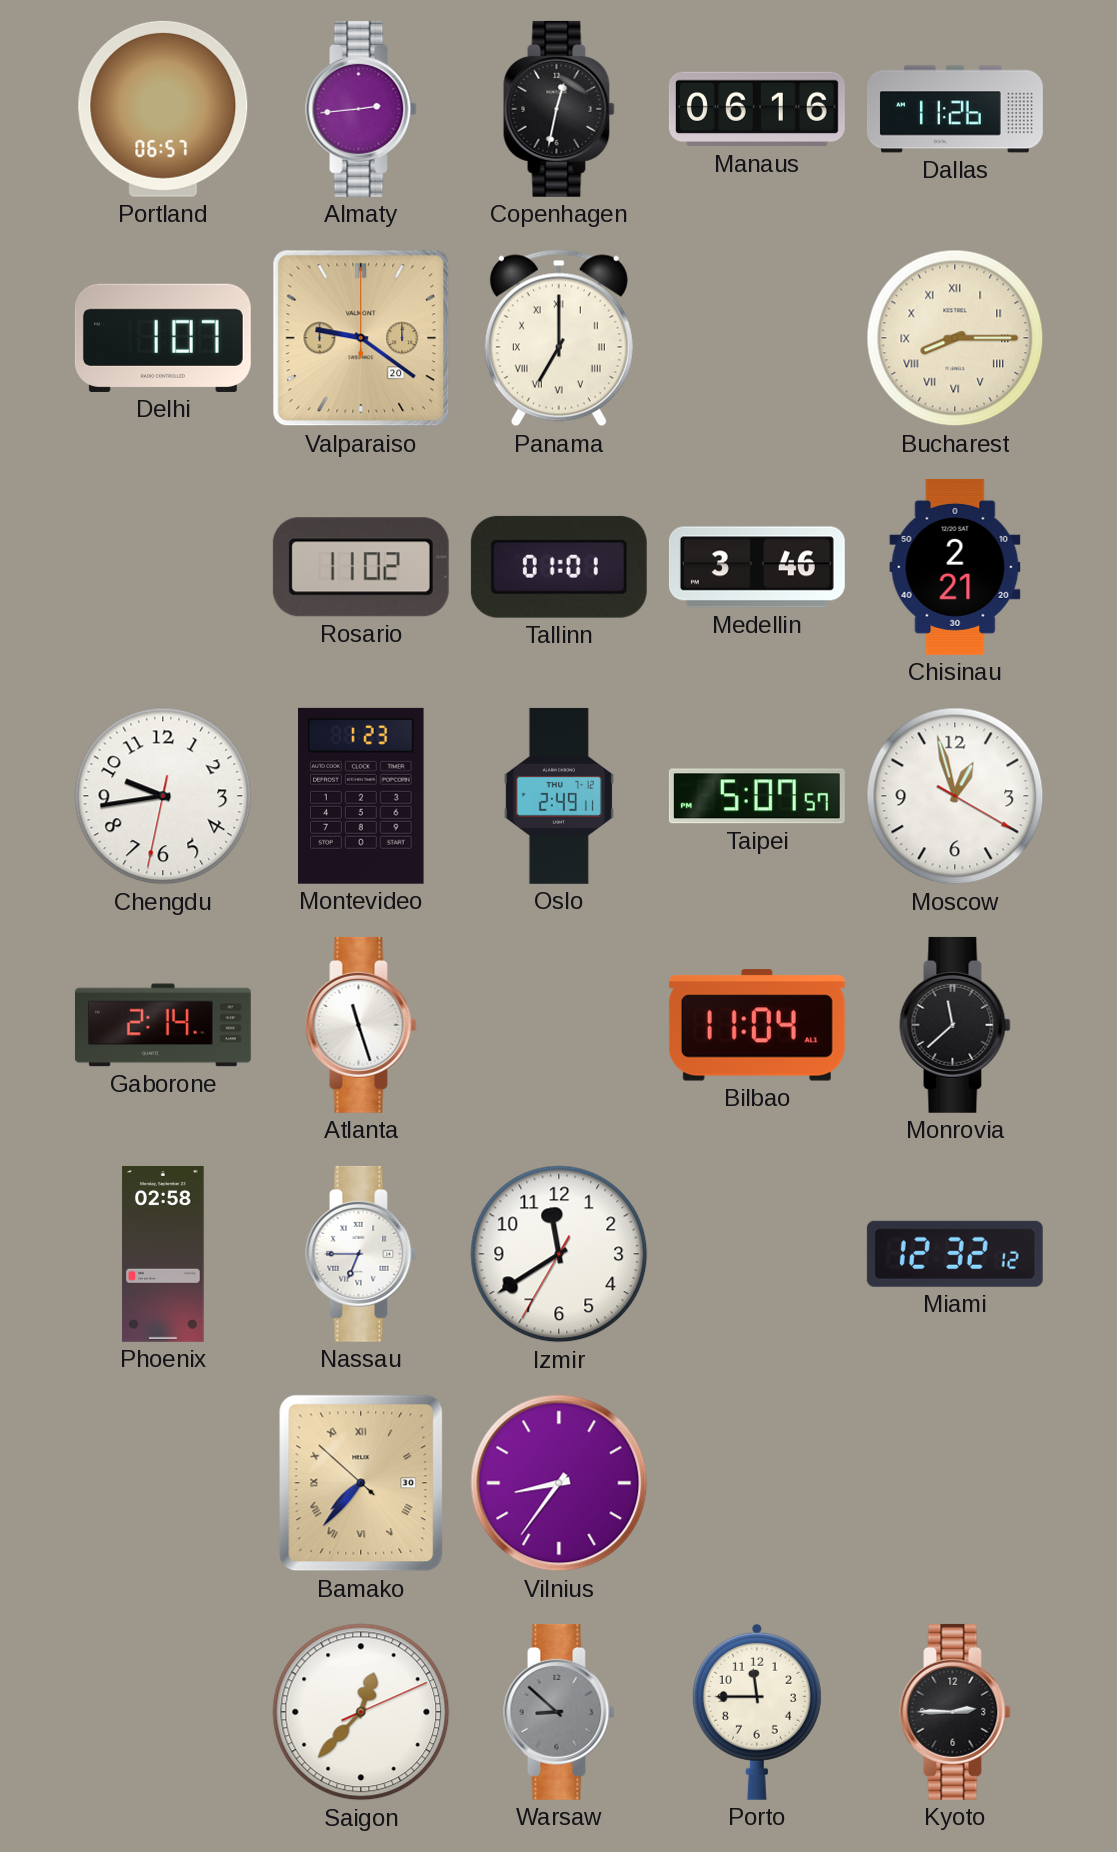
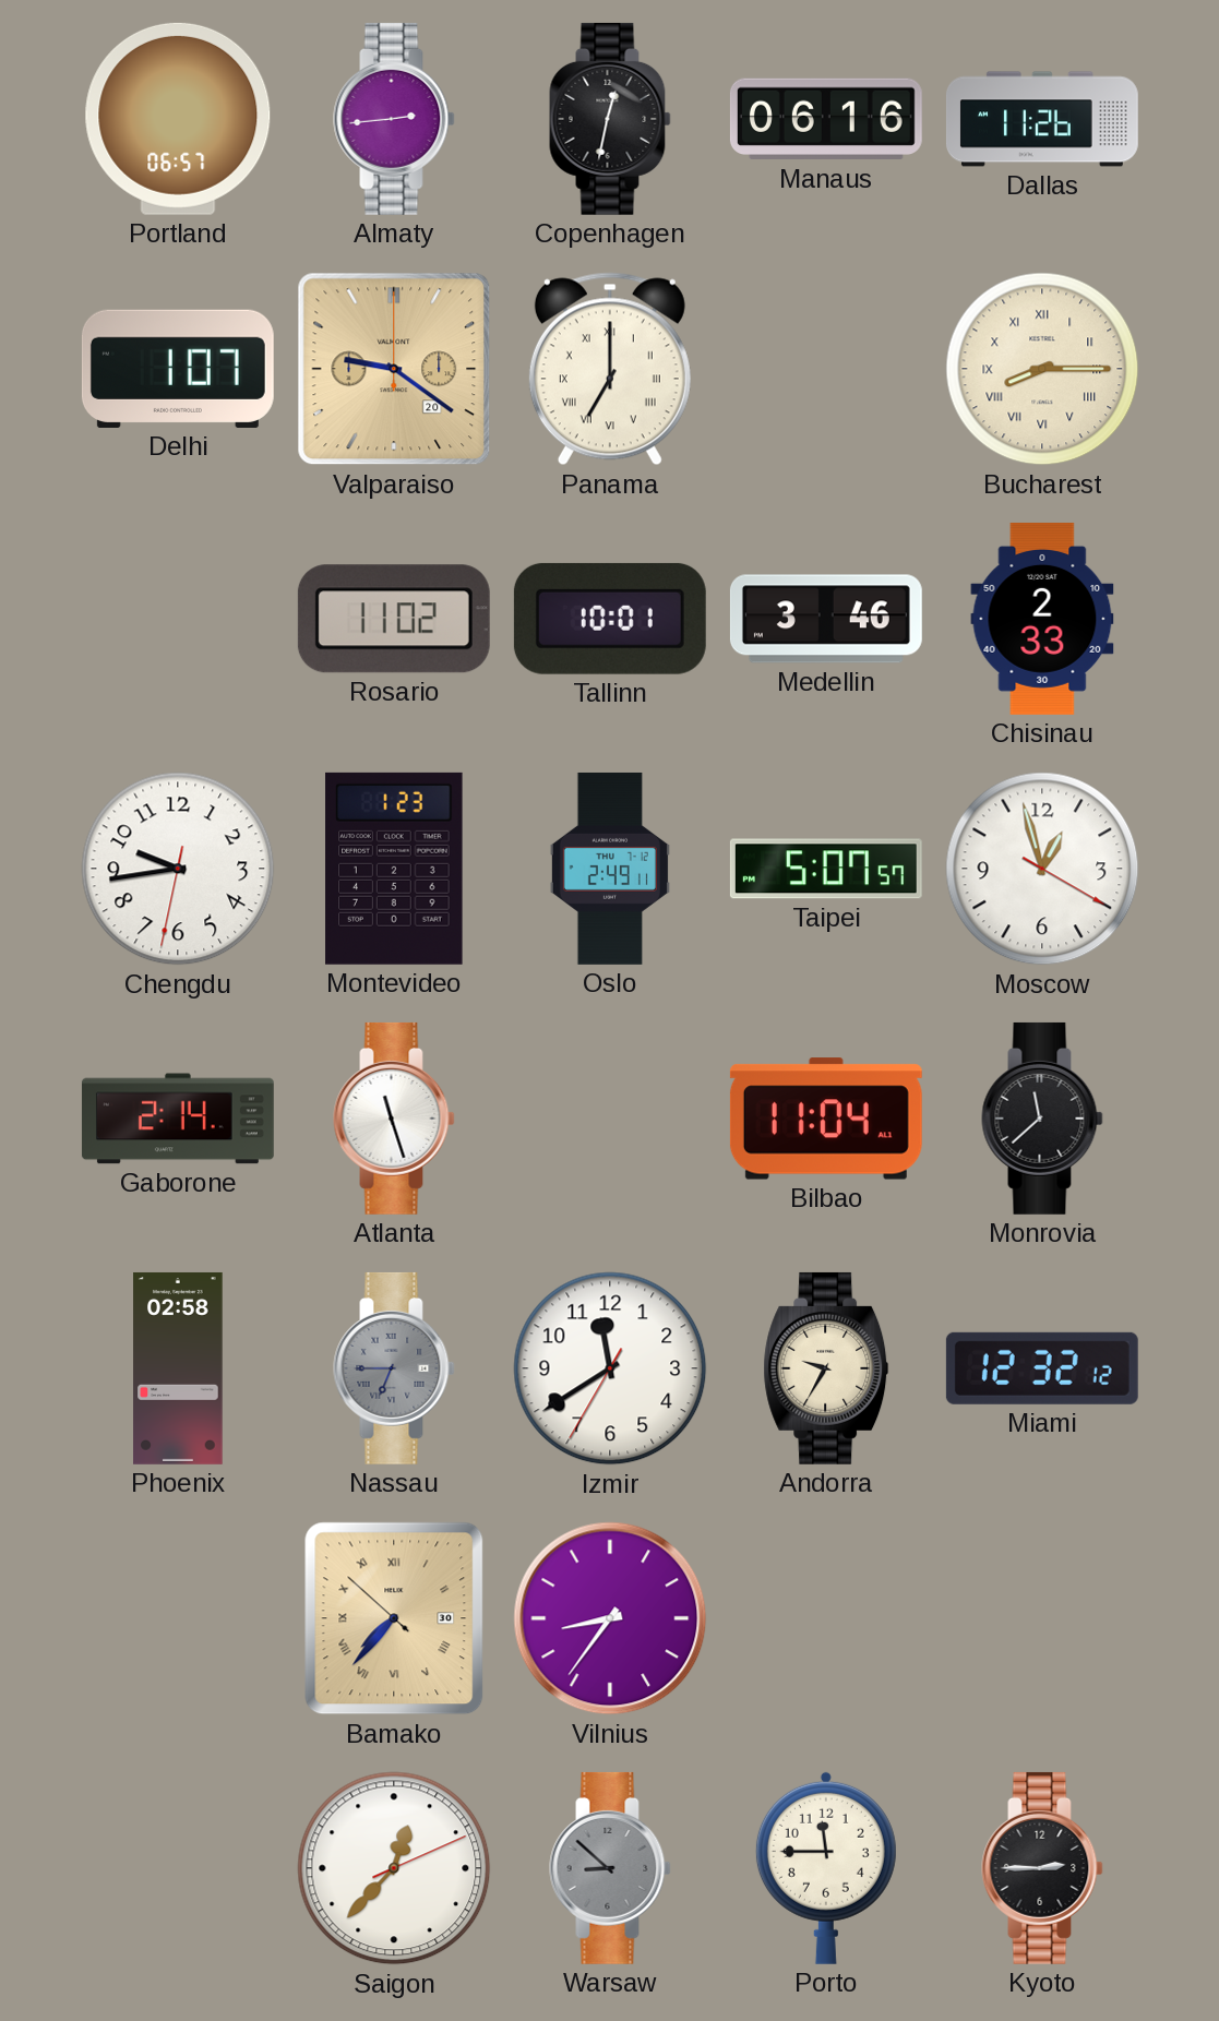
Tallinn: 01:01 -> 10:01
Chisinau: 2:21 -> 2:33
Nassau dial: white -> grey
Andorra: none -> 9:35
